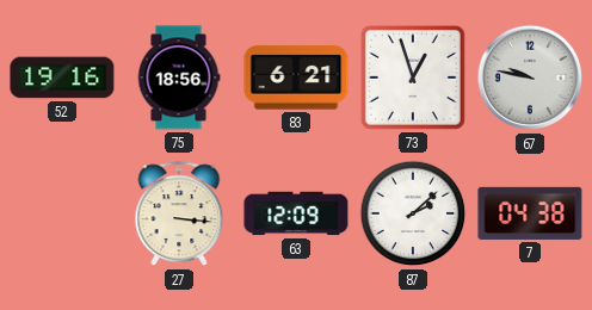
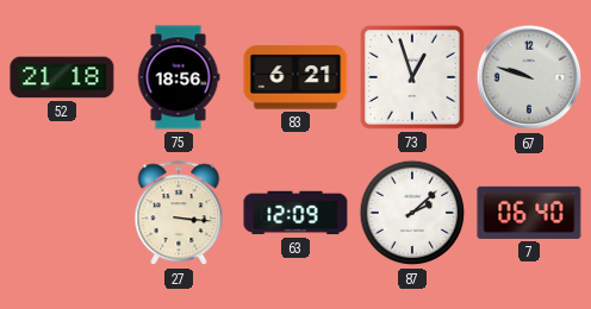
52: 19:16 -> 21:18
67: 9:47 -> 9:48
7: 04:38 -> 06:40
